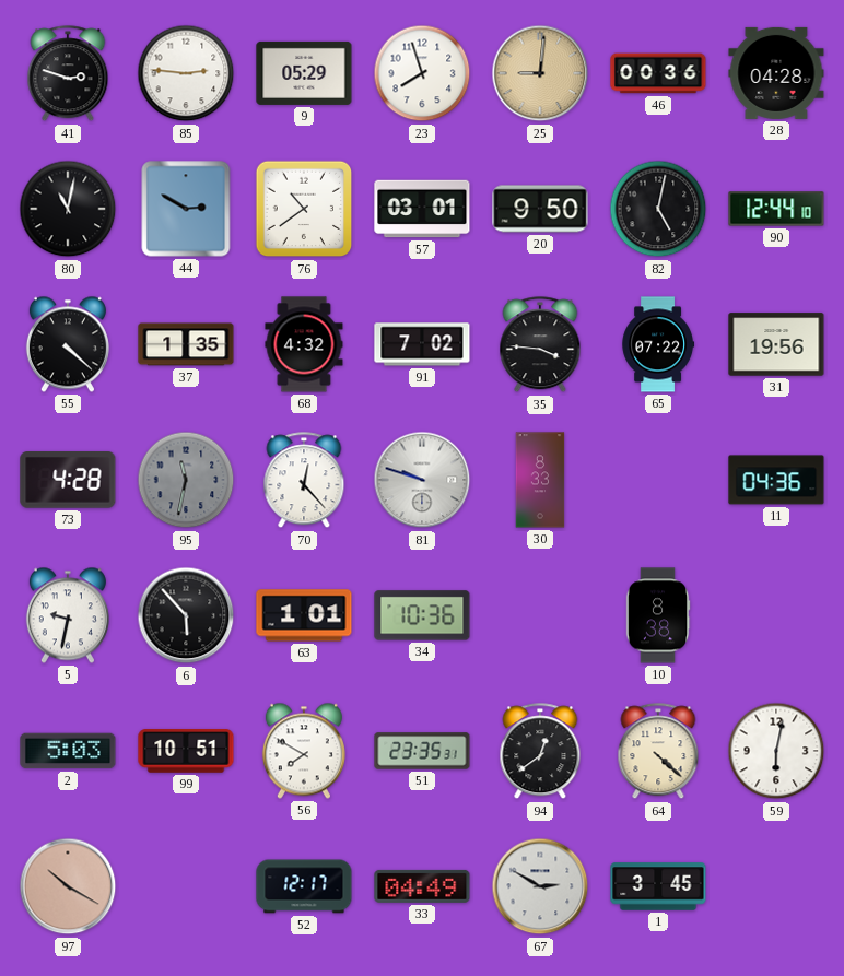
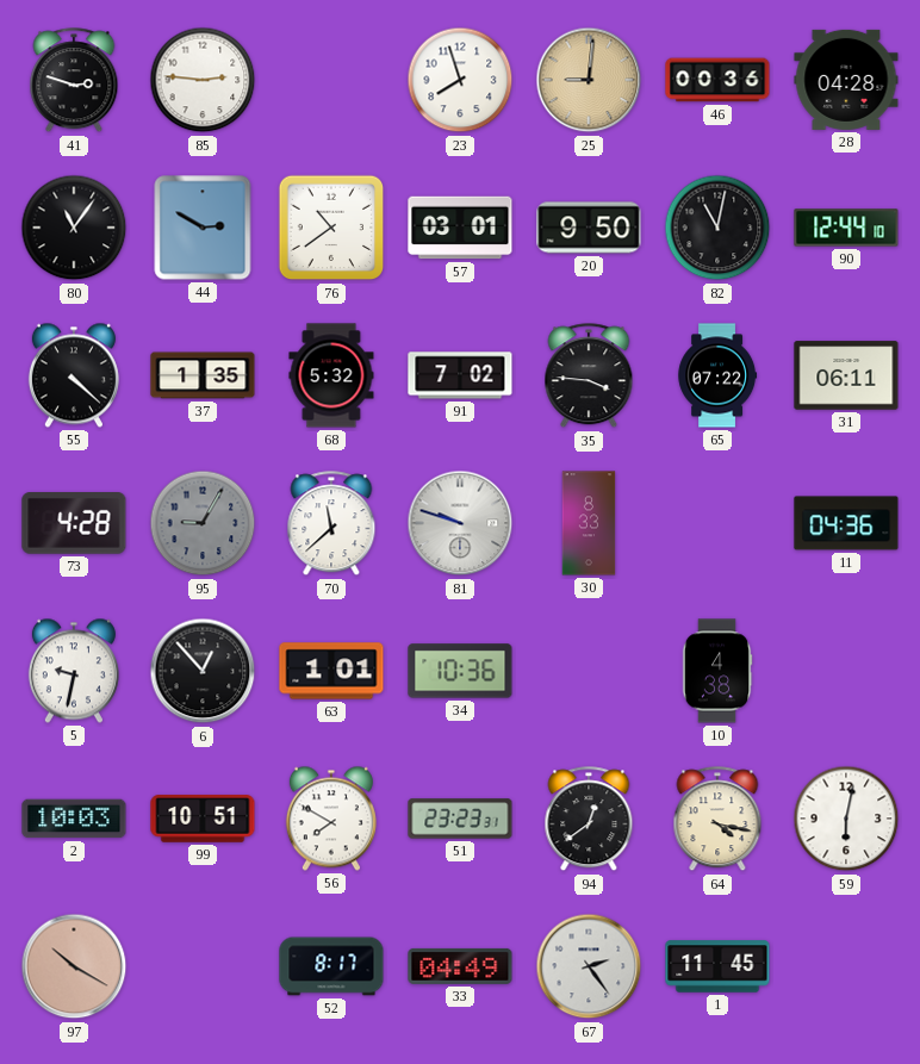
9: 05:29 -> none
80: 11:02 -> 11:06
82: 5:02 -> 11:02
68: 4:32 -> 5:32
31: 19:56 -> 06:11
95: 11:32 -> 9:05
70: 12:23 -> 11:38
6: 5:53 -> 12:53
10: 8:38 -> 4:38
2: 5:03 -> 10:03
51: 23:35 -> 23:23
64: 4:22 -> 4:17
52: 12:17 -> 8:17
67: 2:50 -> 2:24
1: 3:45 -> 11:45
